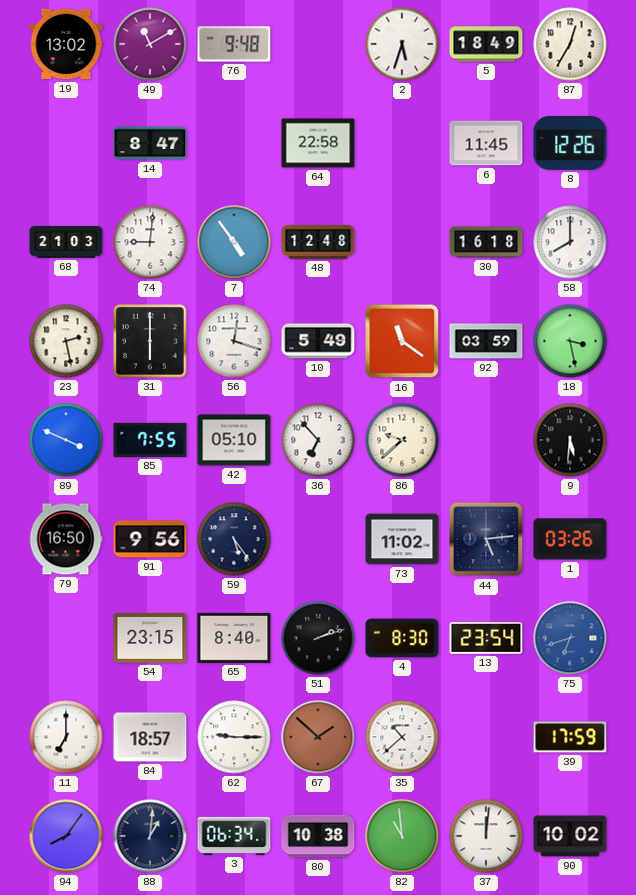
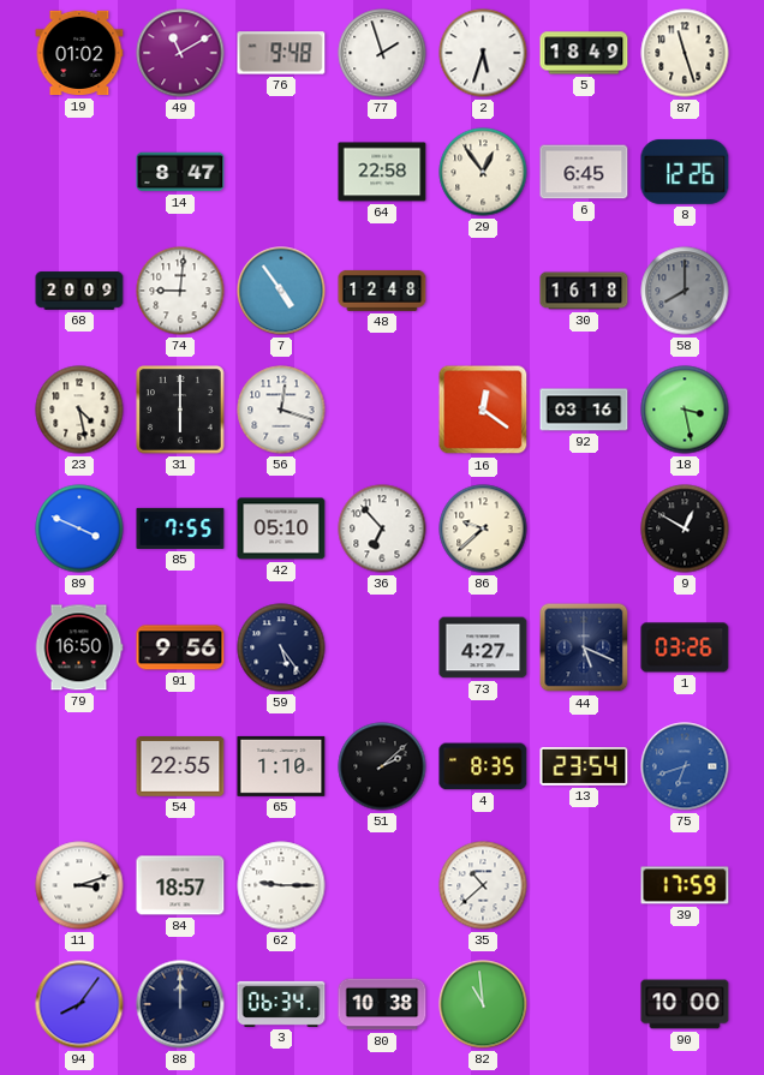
19: 13:02 -> 01:02
77: none -> 1:57
87: 12:35 -> 11:27
29: none -> 12:54
6: 11:45 -> 6:45
68: 21:03 -> 20:09
58 dial: white -> grey
23: 2:28 -> 4:28
10: 5:49 -> none
16: 11:21 -> 12:21
92: 03:59 -> 03:16
9: 5:31 -> 12:50
73: 11:02 -> 4:27
44: 5:14 -> 5:19
54: 23:15 -> 22:55
65: 8:40 -> 1:10
51: 2:12 -> 2:08
4: 8:30 -> 8:35
11: 7:00 -> 3:12
67: 1:52 -> none
88: 1:01 -> 12:00
37: 12:01 -> none
90: 10:02 -> 10:00
